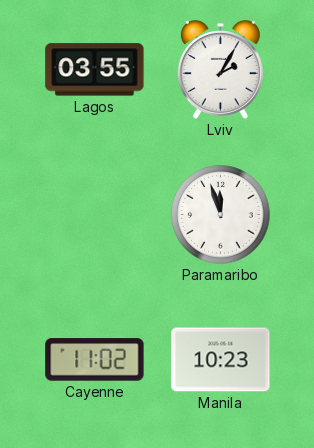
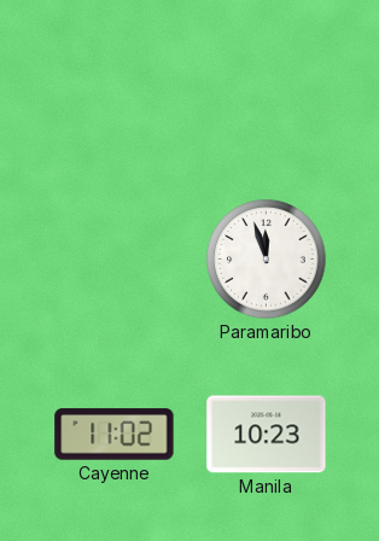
Lagos: 03:55 -> none
Lviv: 2:05 -> none
